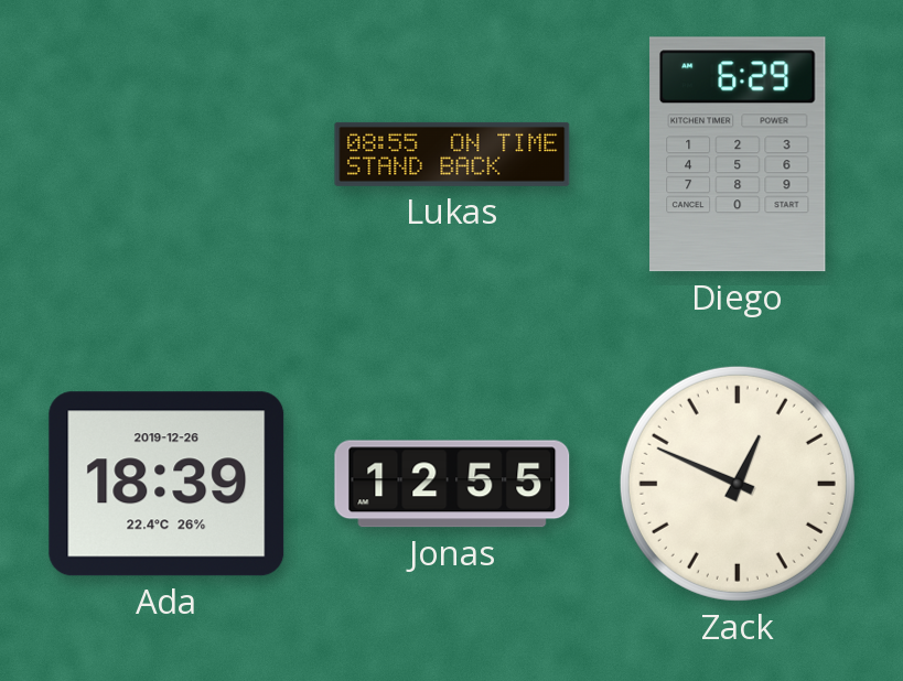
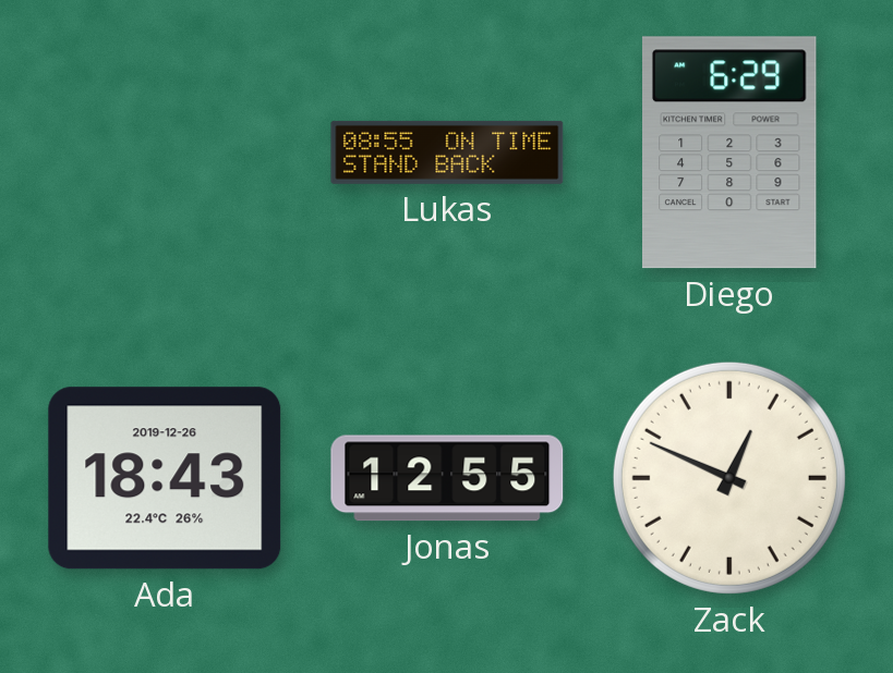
Ada: 18:39 -> 18:43
